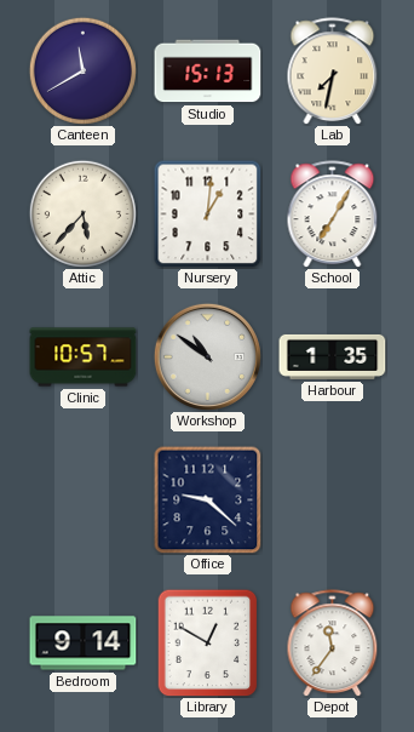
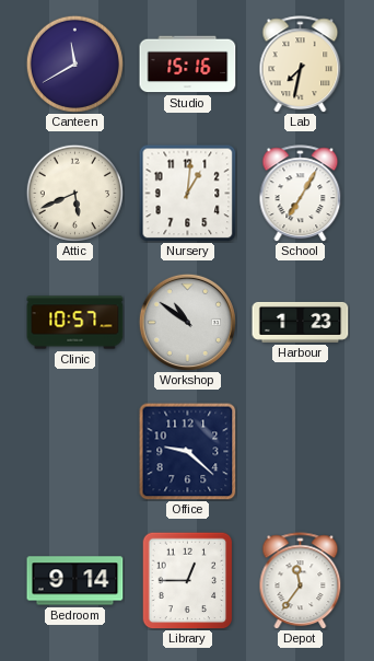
Studio: 15:13 -> 15:16
Attic: 5:37 -> 5:41
Harbour: 1:35 -> 1:23
Library: 12:50 -> 12:45
